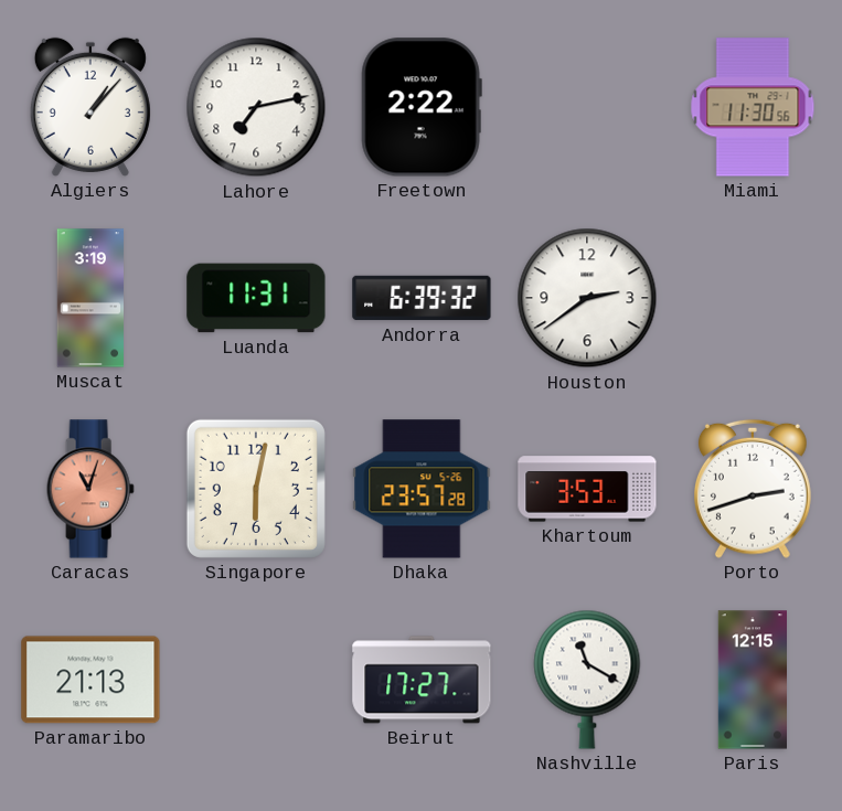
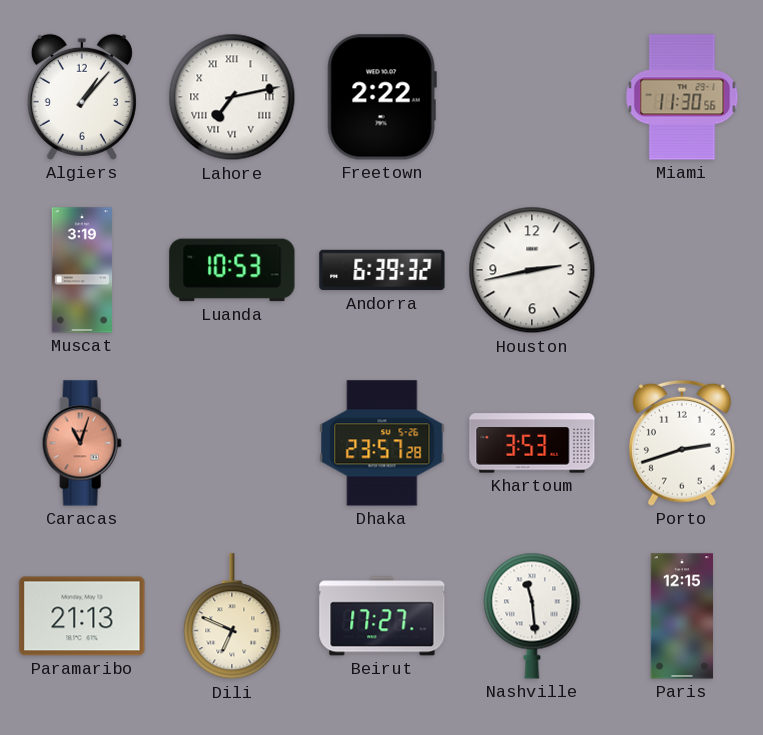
Lahore numerals: Arabic -> Roman
Luanda: 11:31 -> 10:53
Houston: 2:39 -> 2:43
Singapore: 6:02 -> none
Dili: none -> 6:49
Nashville: 11:20 -> 11:29
